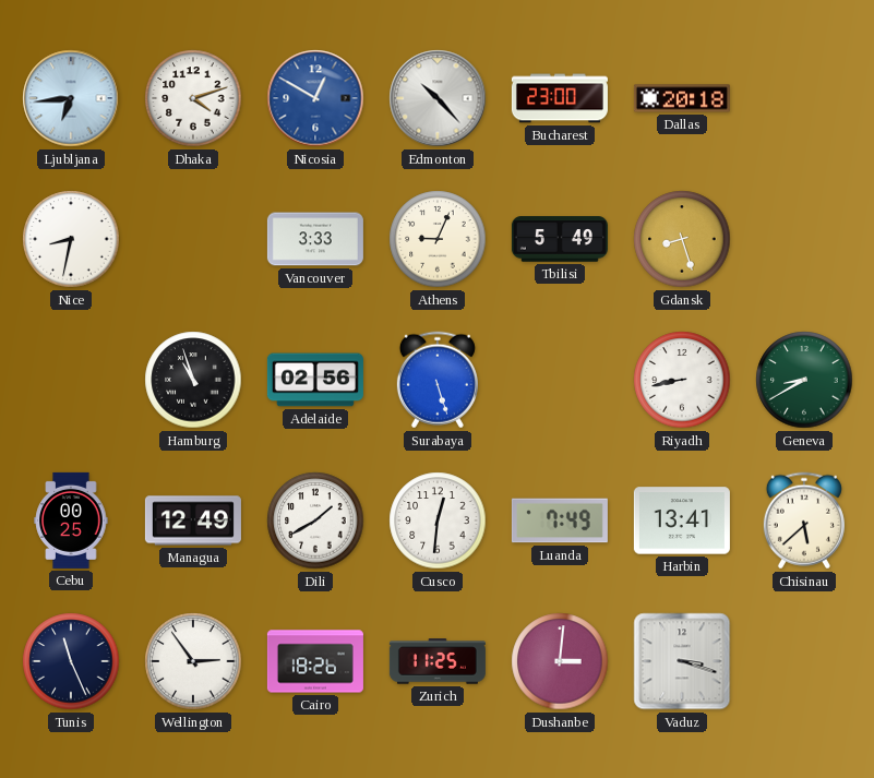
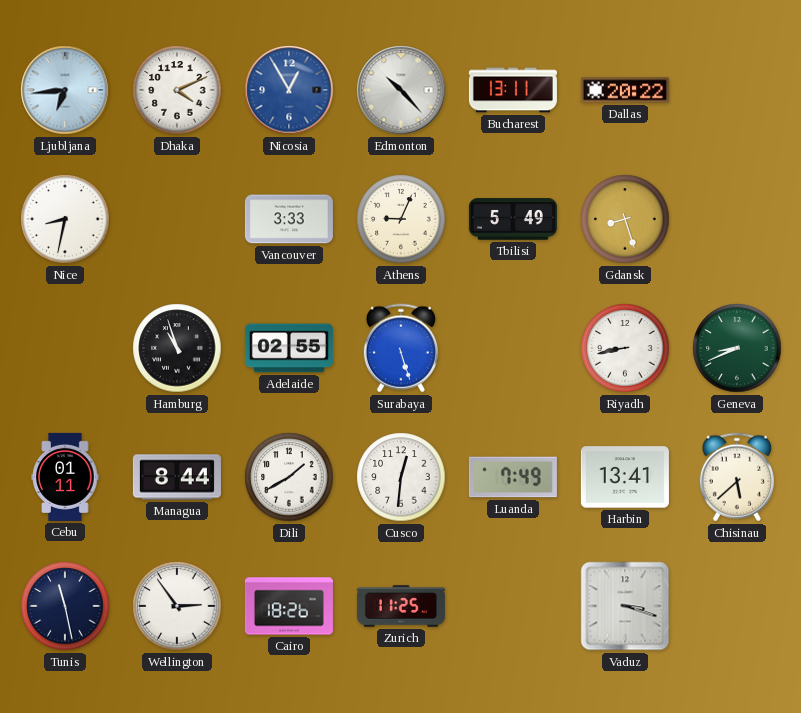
Dhaka: 4:12 -> 4:11
Nicosia: 12:50 -> 12:55
Bucharest: 23:00 -> 13:11
Dallas: 20:18 -> 20:22
Adelaide: 02:56 -> 02:55
Geneva: 8:40 -> 8:41
Cebu: 00:25 -> 01:11
Managua: 12:49 -> 8:44
Tunis: 11:26 -> 11:28
Dushanbe: 3:01 -> none
